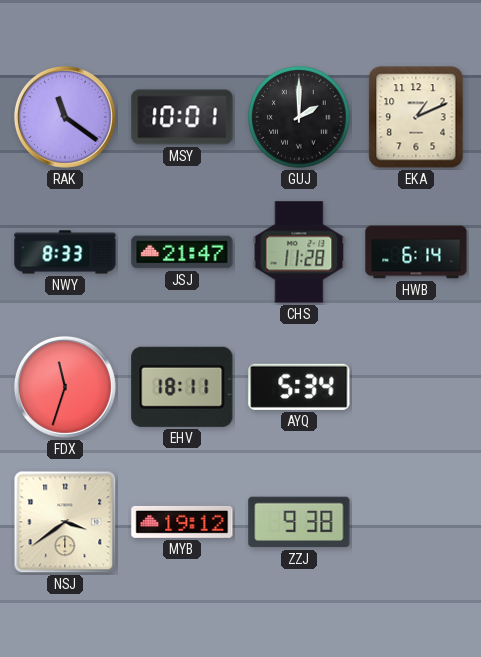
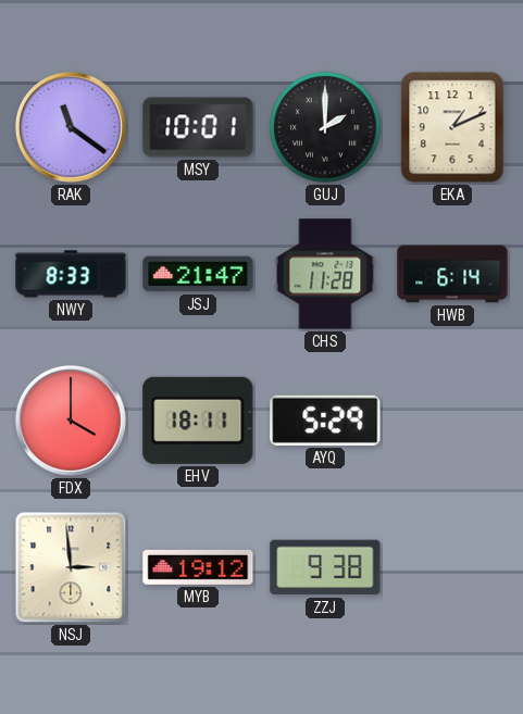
FDX: 11:33 -> 4:00
AYQ: 5:34 -> 5:29
NSJ: 3:39 -> 2:59
